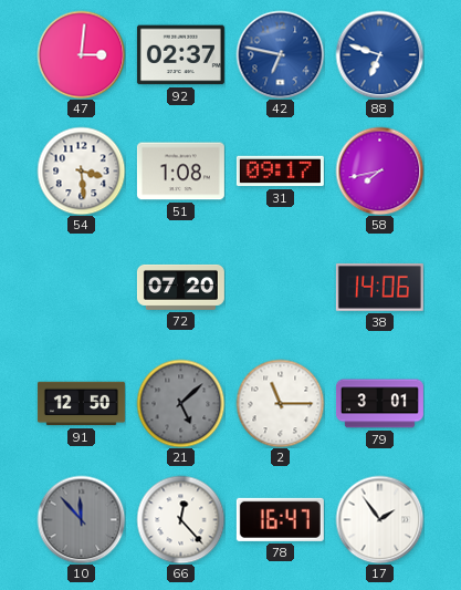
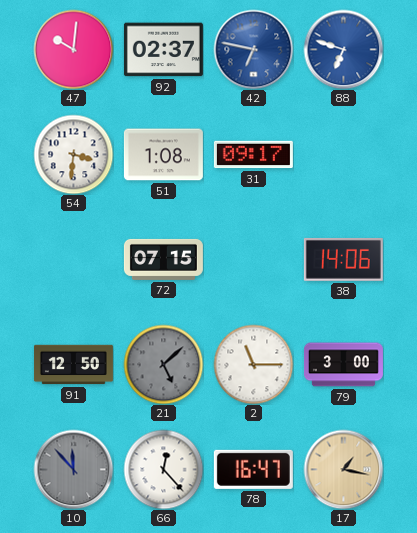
47: 3:01 -> 10:01
54: 3:29 -> 3:31
58: 7:43 -> none
72: 07:20 -> 07:15
79: 3:01 -> 3:00
17: 1:54 -> 1:17
17 dial: white -> champagne
